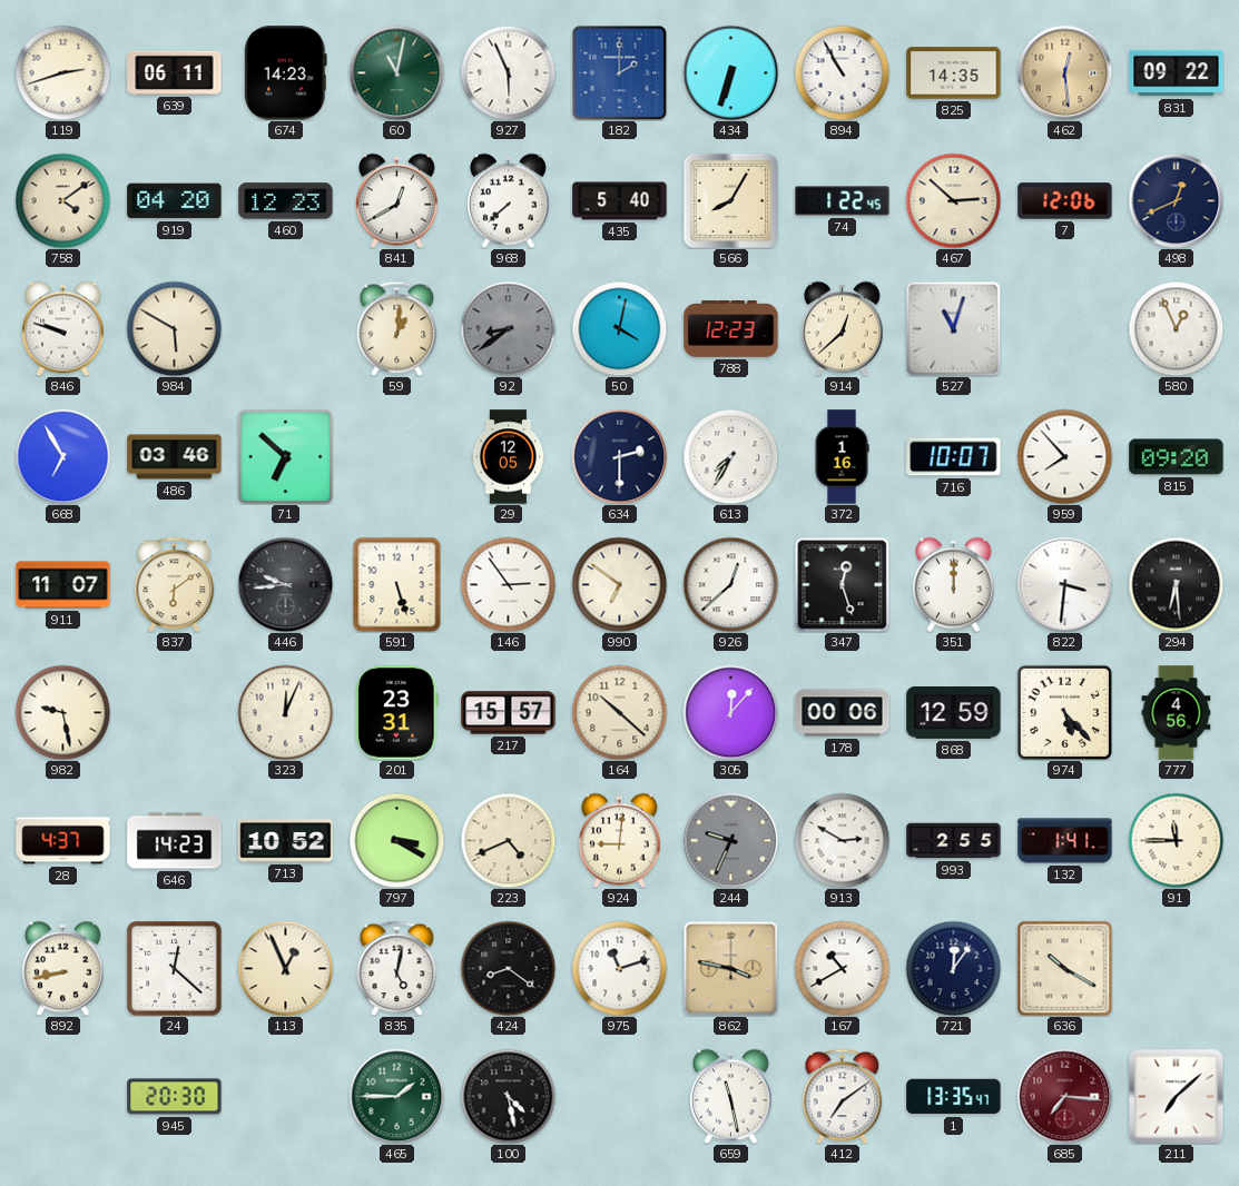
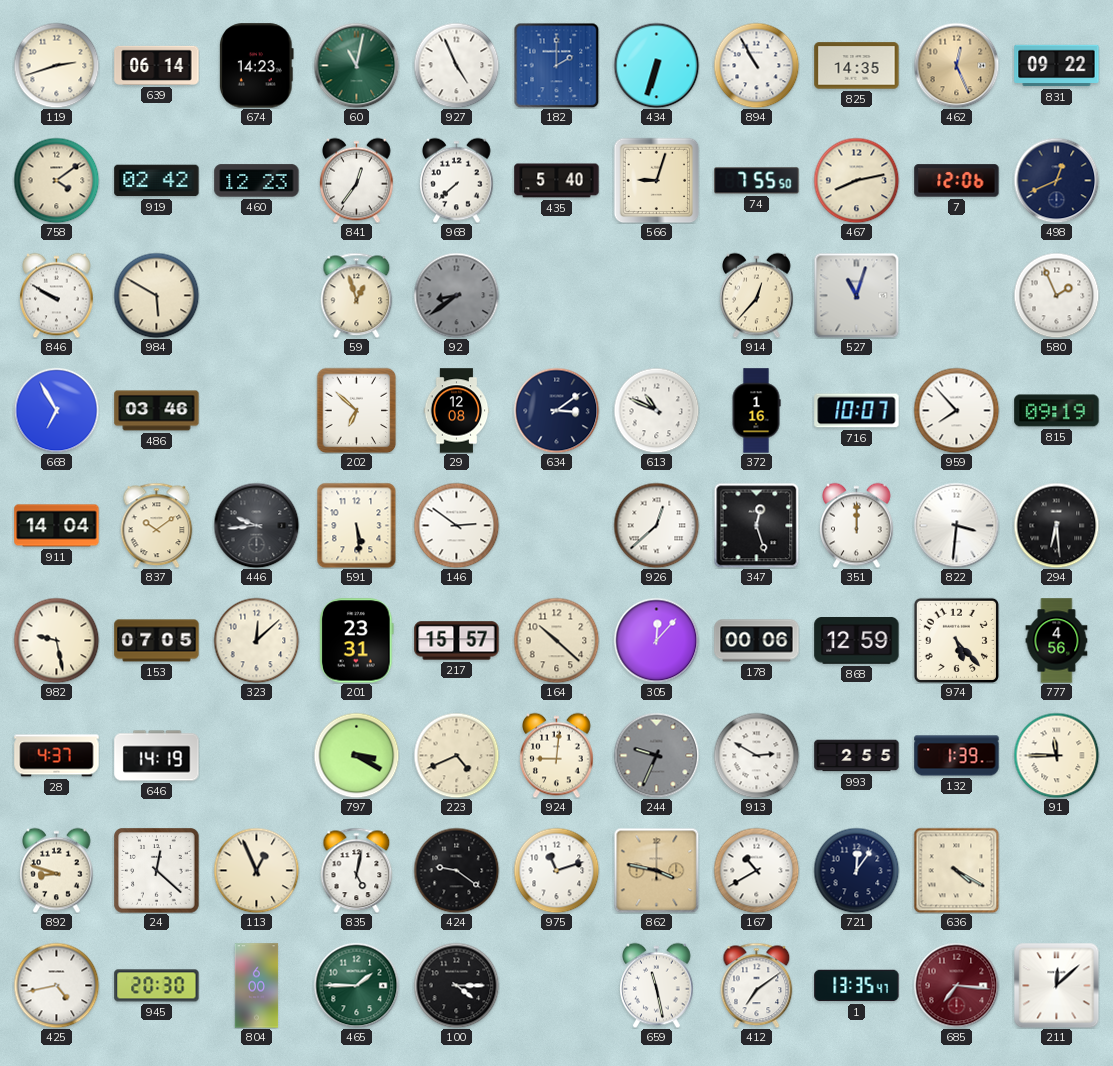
639: 06:11 -> 06:14
927: 5:56 -> 4:56
462: 12:29 -> 12:26
919: 04:20 -> 02:42
841: 12:40 -> 12:36
566: 8:05 -> 9:03
74: 1:22 -> 7:55
467: 2:52 -> 8:13
846: 9:48 -> 9:50
59: 1:01 -> 12:57
50: 4:02 -> none
788: 12:23 -> none
914: 12:38 -> 12:37
580: 12:56 -> 1:56
71: 6:52 -> none
202: none -> 6:52
29: 12:05 -> 12:08
634: 2:30 -> 3:09
613: 7:35 -> 10:49
815: 09:20 -> 09:19
911: 11:07 -> 14:04
837: 6:09 -> 10:09
591: 5:27 -> 5:29
146: 2:54 -> 2:51
990: 6:51 -> none
153: none -> 07:05
323: 12:04 -> 12:08
646: 14:23 -> 14:19
713: 10:52 -> none
132: 1:41 -> 1:39
892: 8:43 -> 8:48
424: 8:21 -> 9:21
636: 10:20 -> 4:20
425: none -> 4:43
804: none -> 6:00
100: 4:28 -> 4:15
211: 7:08 -> 12:08
